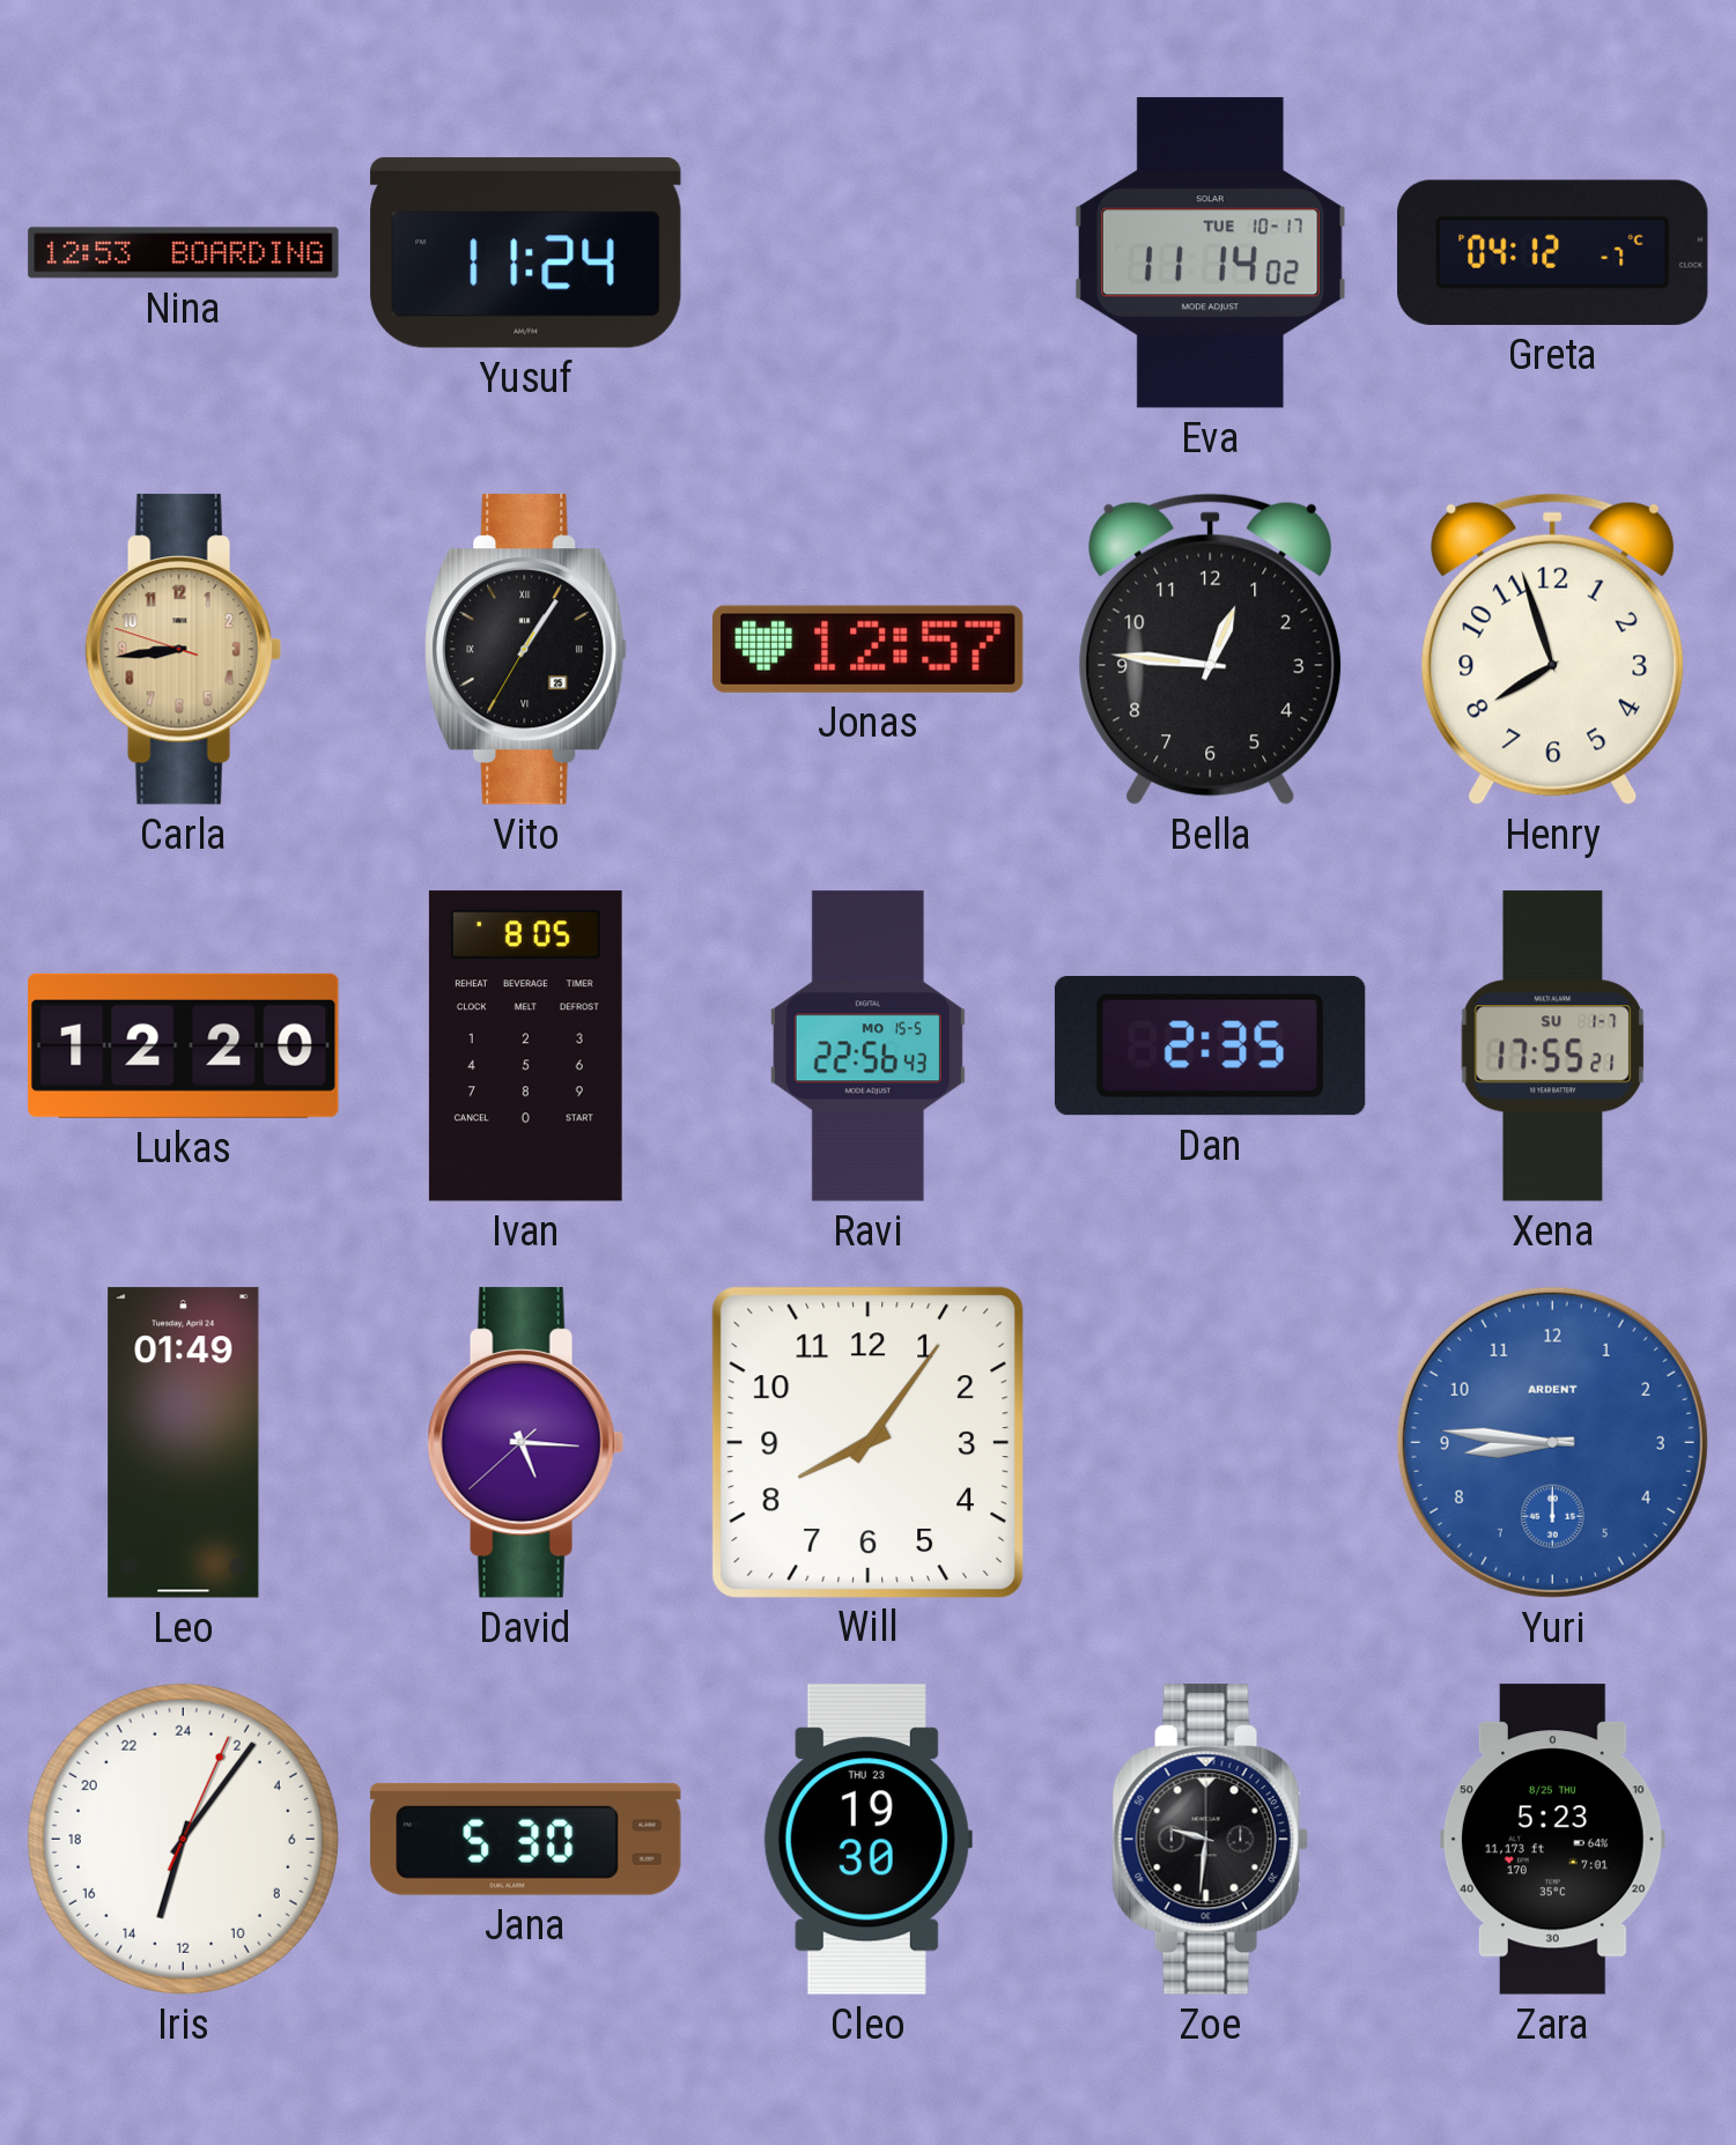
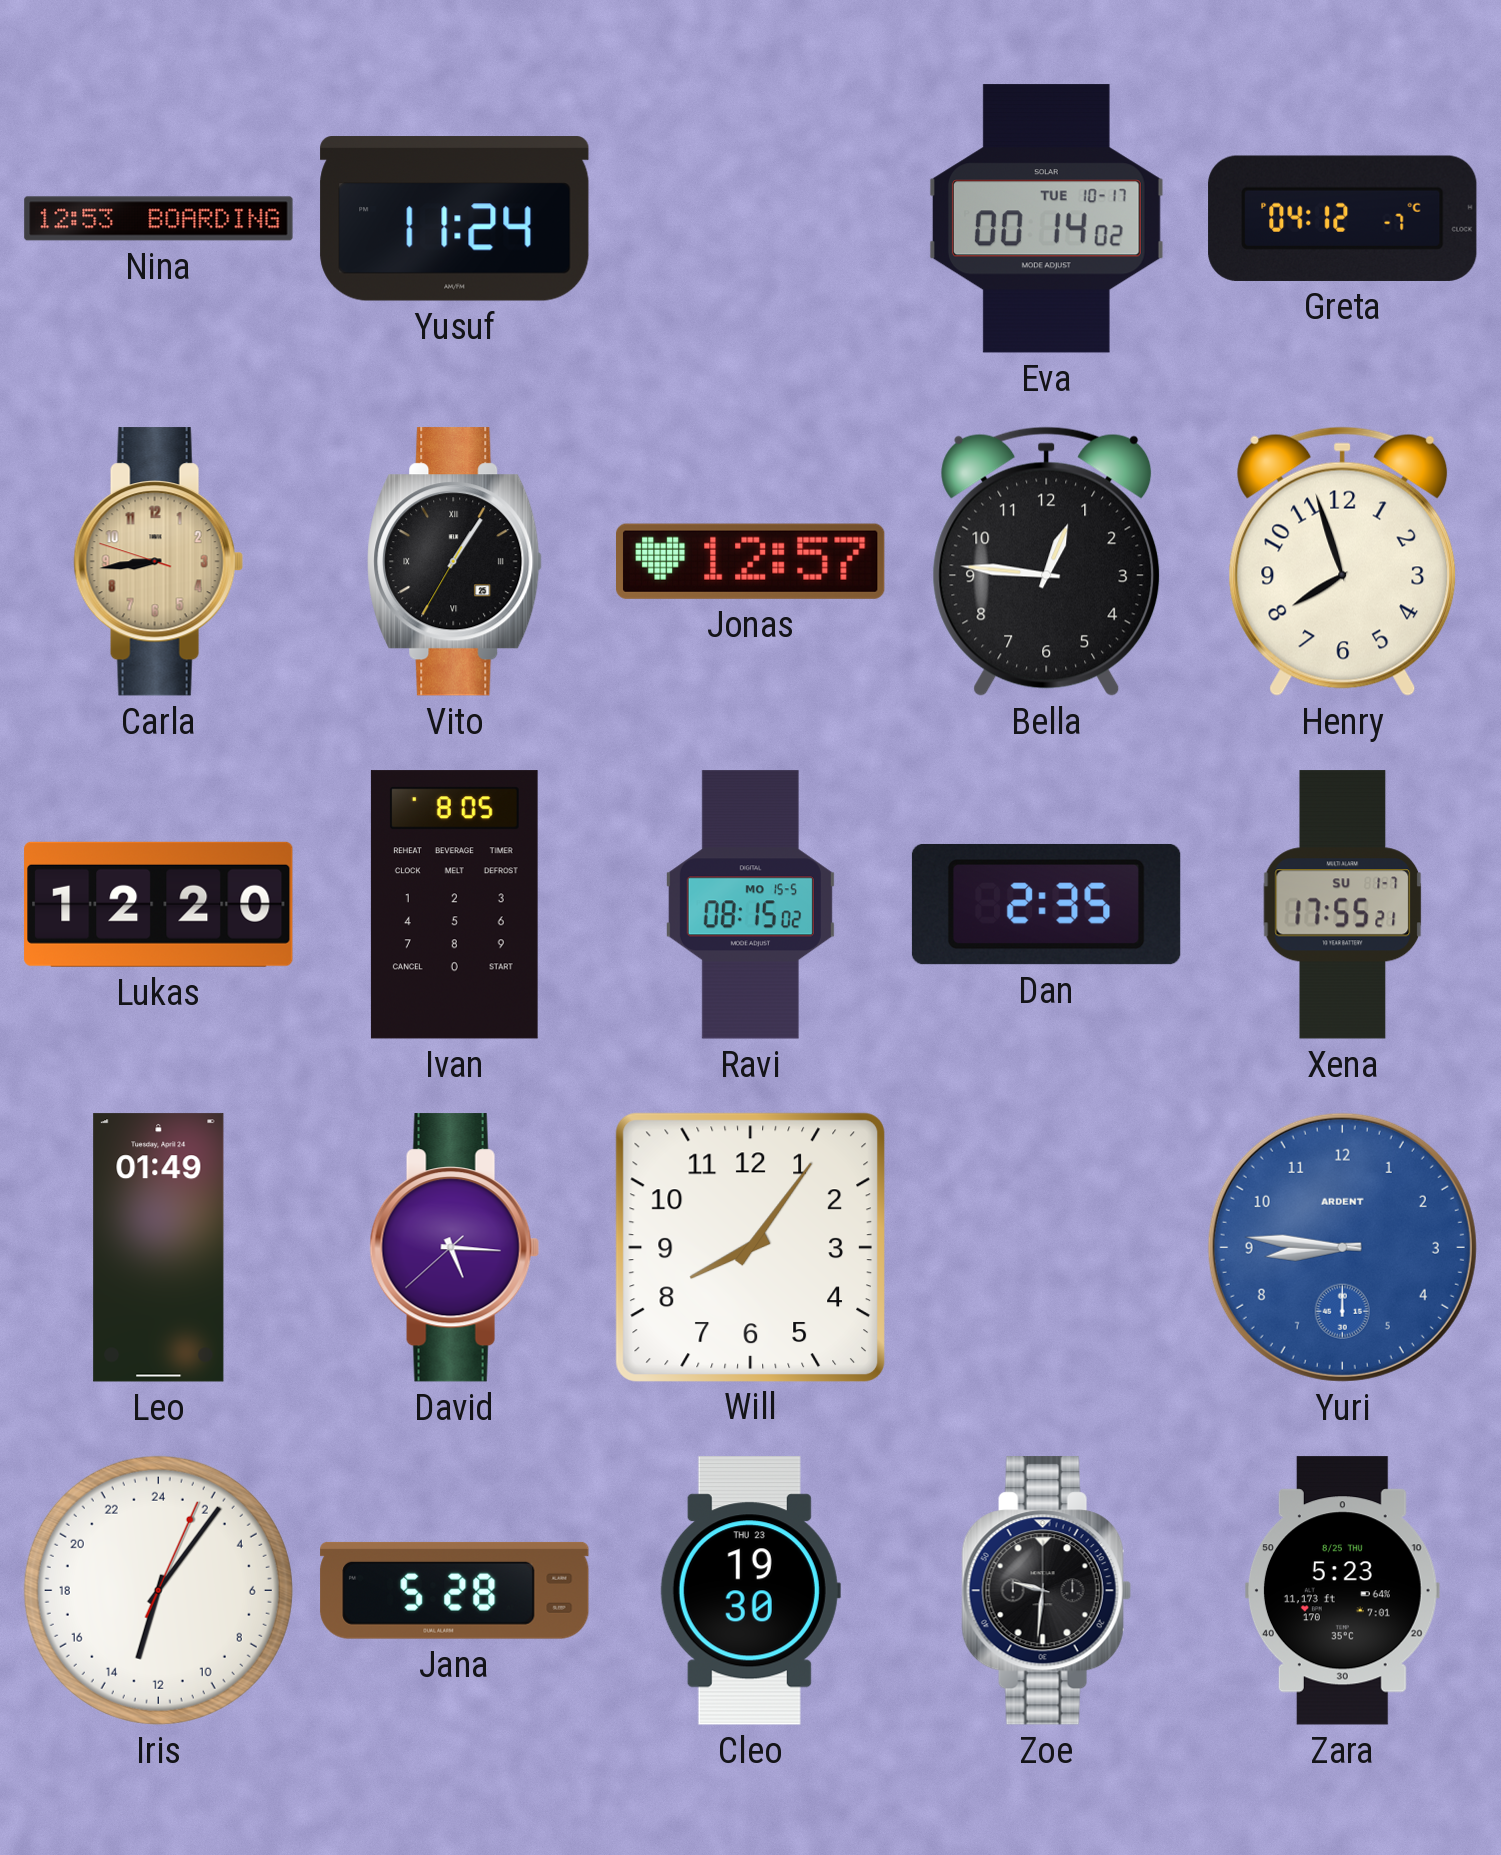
Eva: 11:14 -> 00:14
Ravi: 22:56 -> 08:15
Jana: 5:30 -> 5:28
